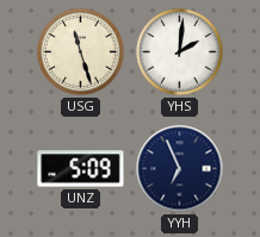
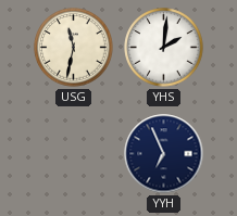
USG: 11:27 -> 11:32
UNZ: 5:09 -> none
